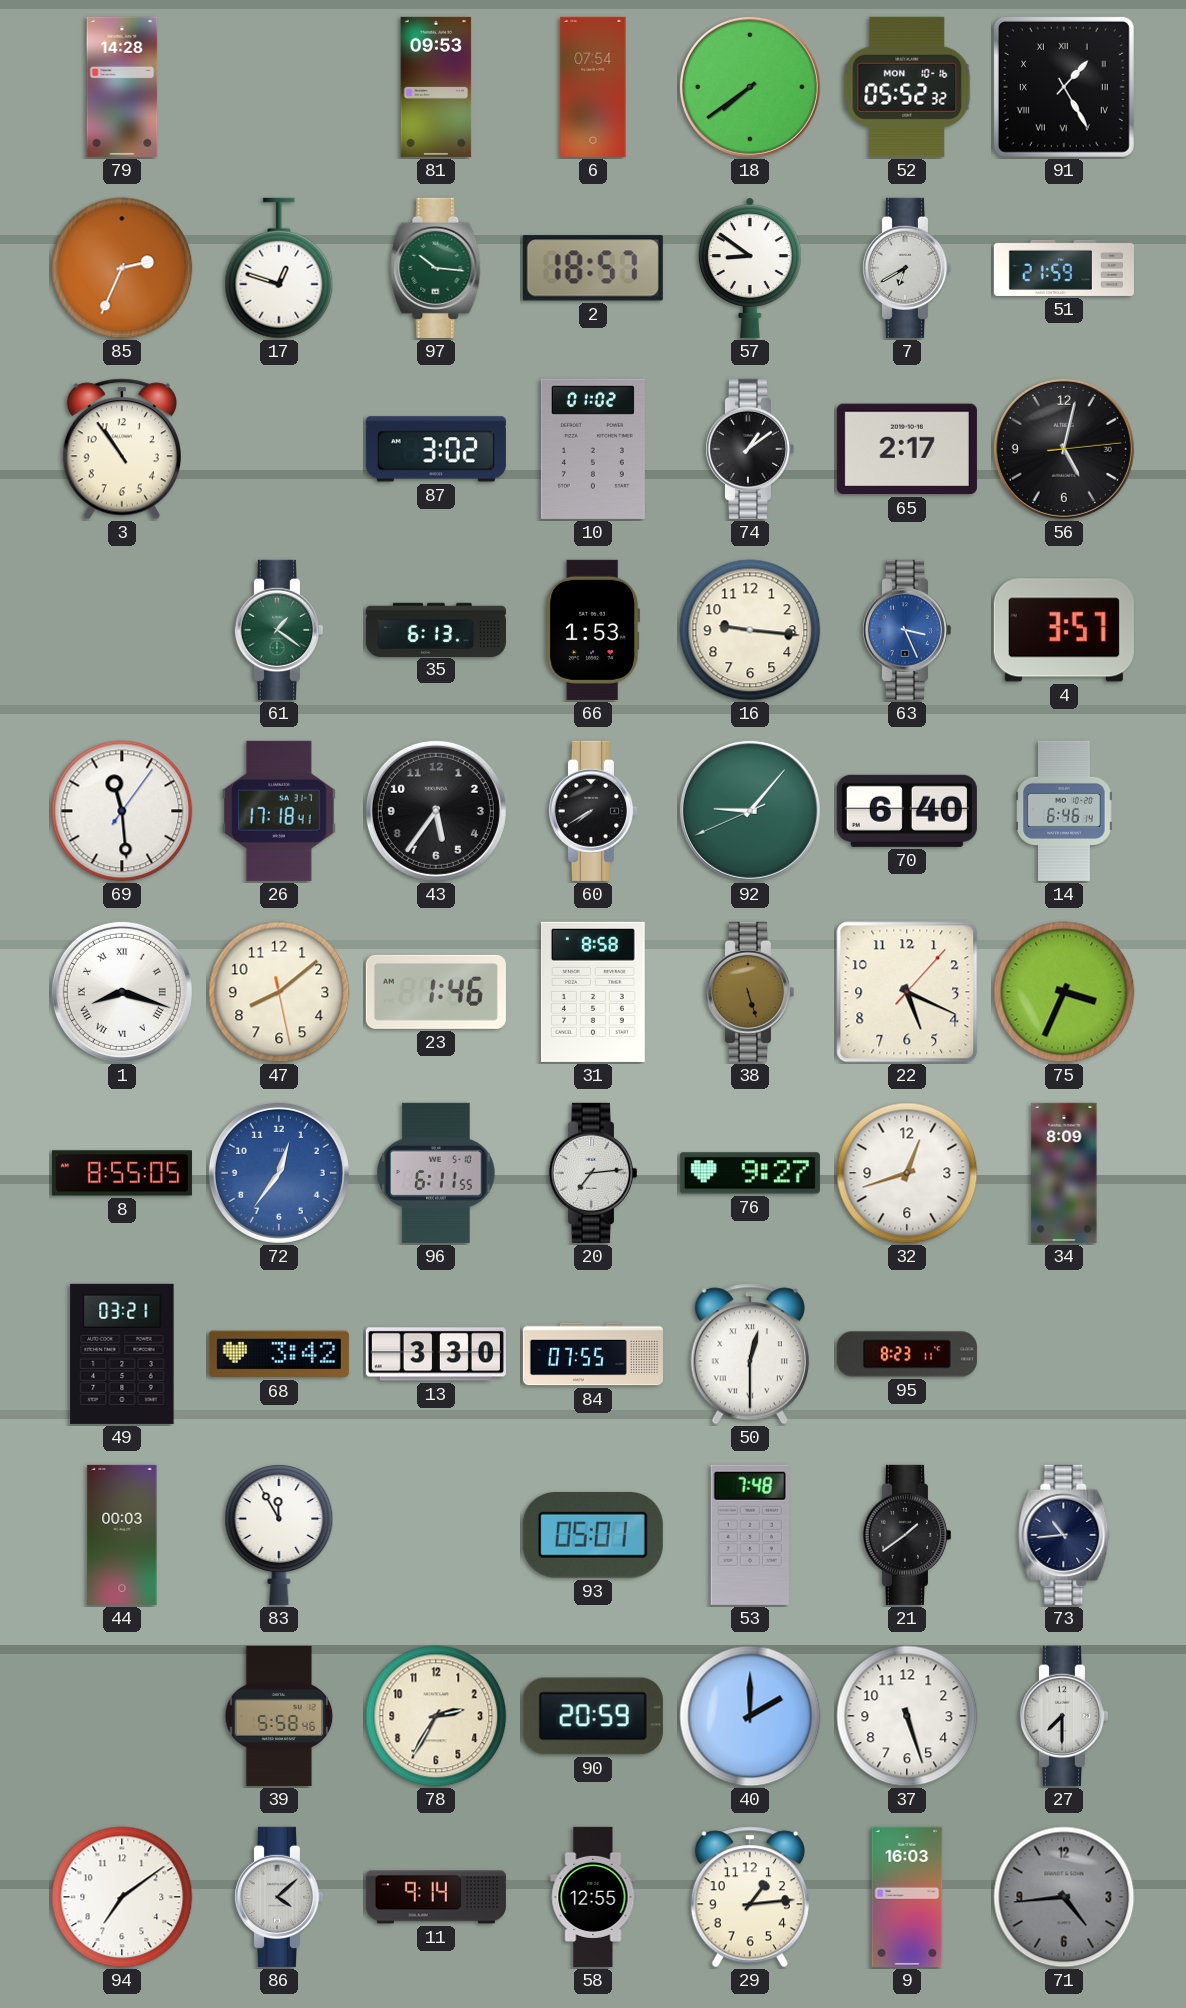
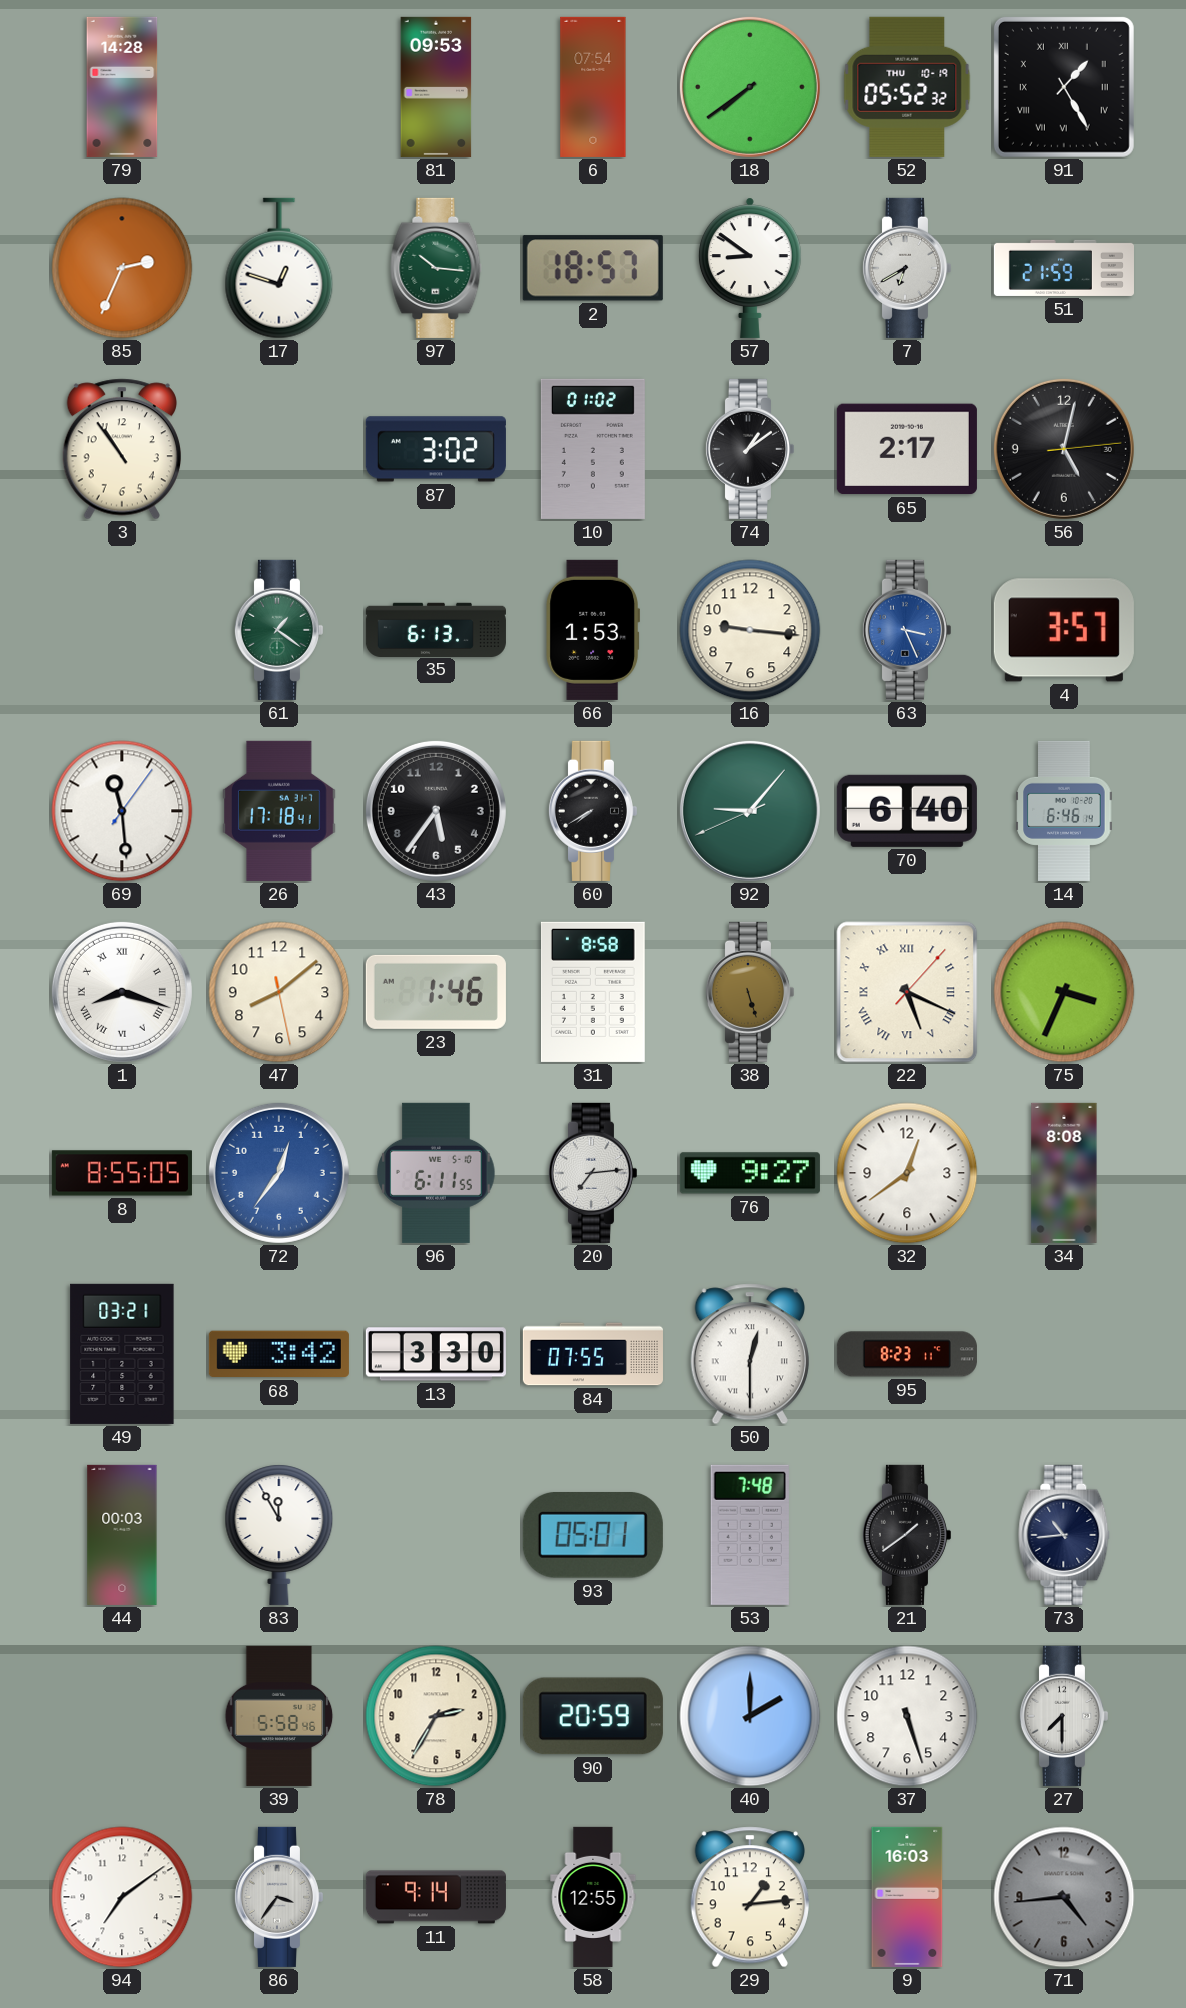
52 date: MON 10-16 -> THU 10-19
22 numerals: Arabic -> Roman
32: 12:42 -> 12:39
34: 8:09 -> 8:08
86: 4:08 -> 3:36
